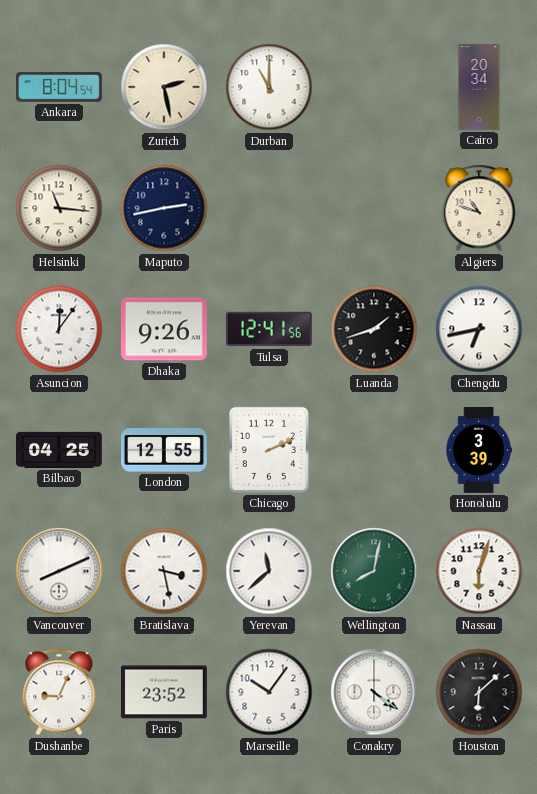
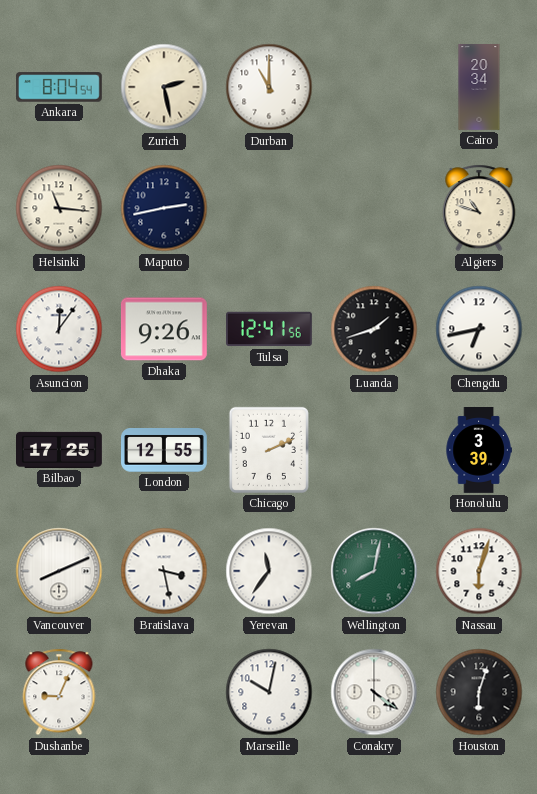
Bilbao: 04:25 -> 17:25
Yerevan: 11:38 -> 11:36
Paris: 23:52 -> none
Marseille: 10:06 -> 10:02
Houston: 6:08 -> 6:03
